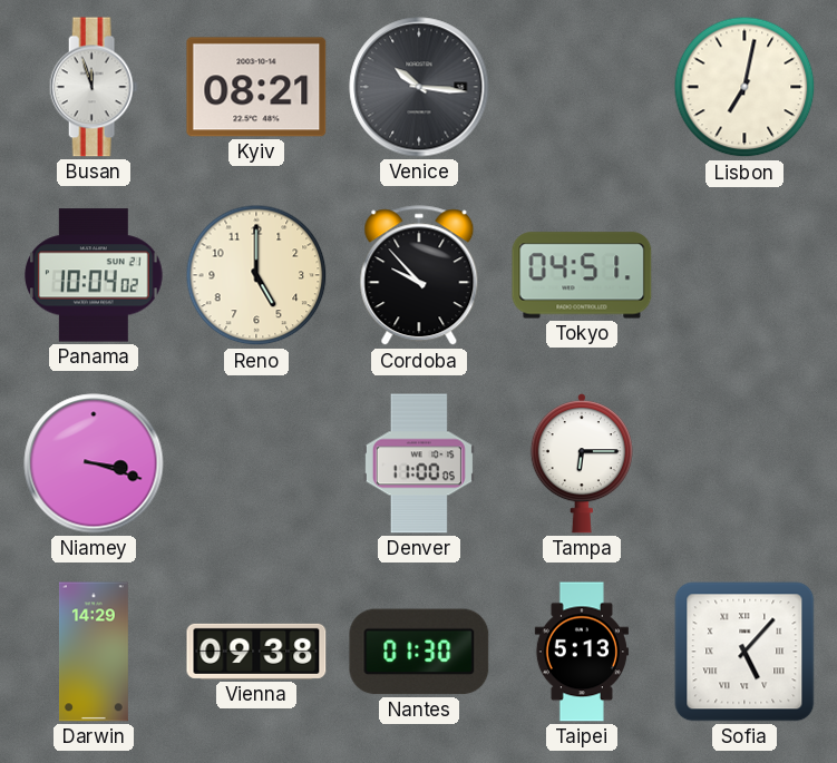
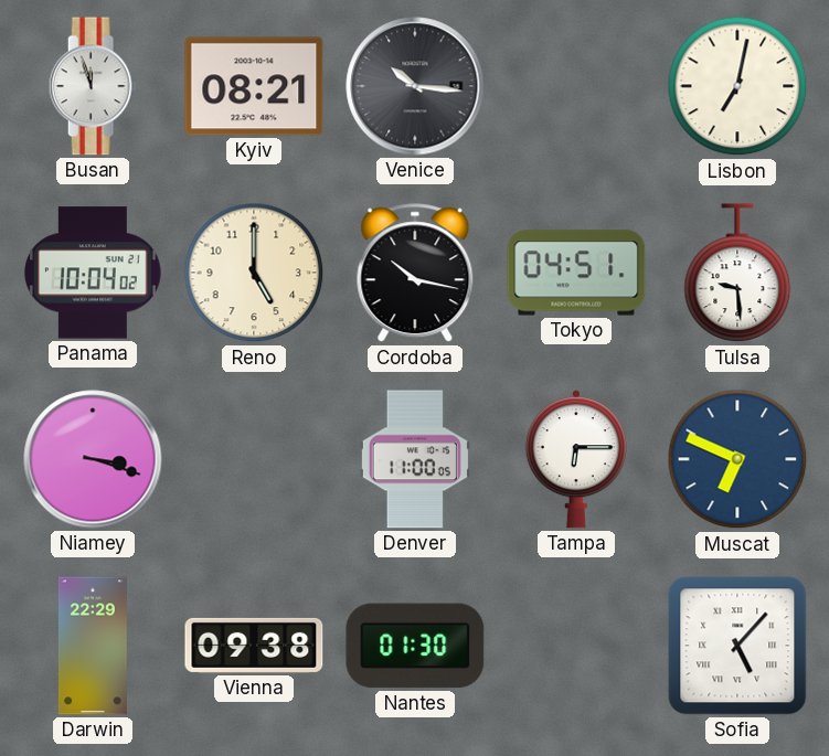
Cordoba: 9:53 -> 10:17
Tulsa: none -> 9:29
Muscat: none -> 6:49
Darwin: 14:29 -> 22:29
Taipei: 5:13 -> none
